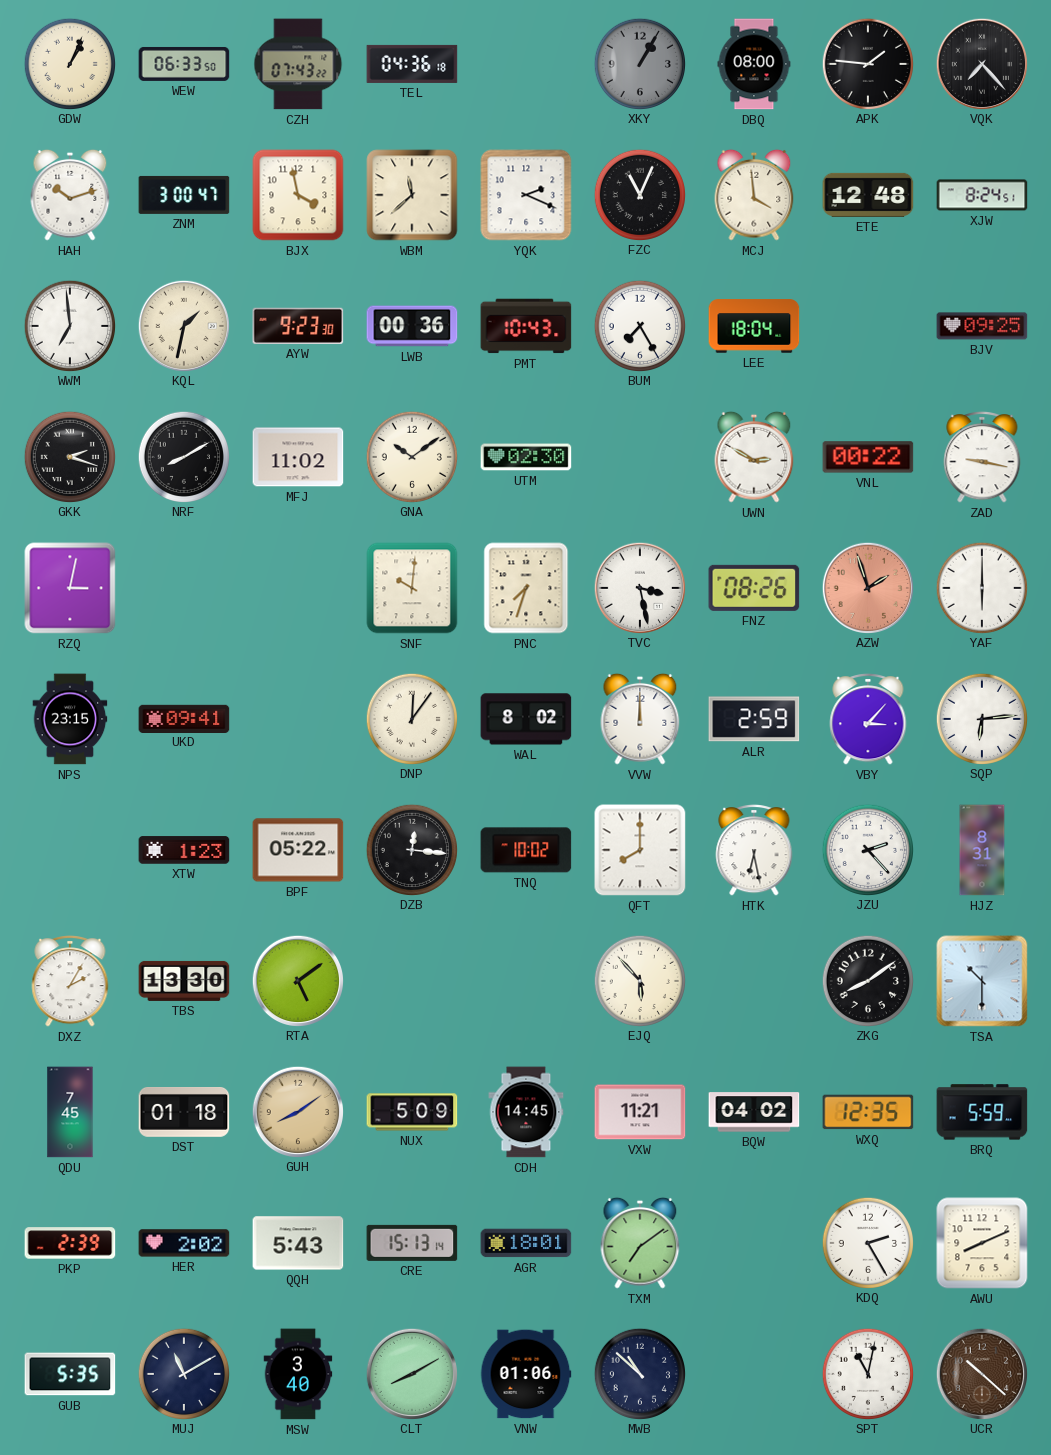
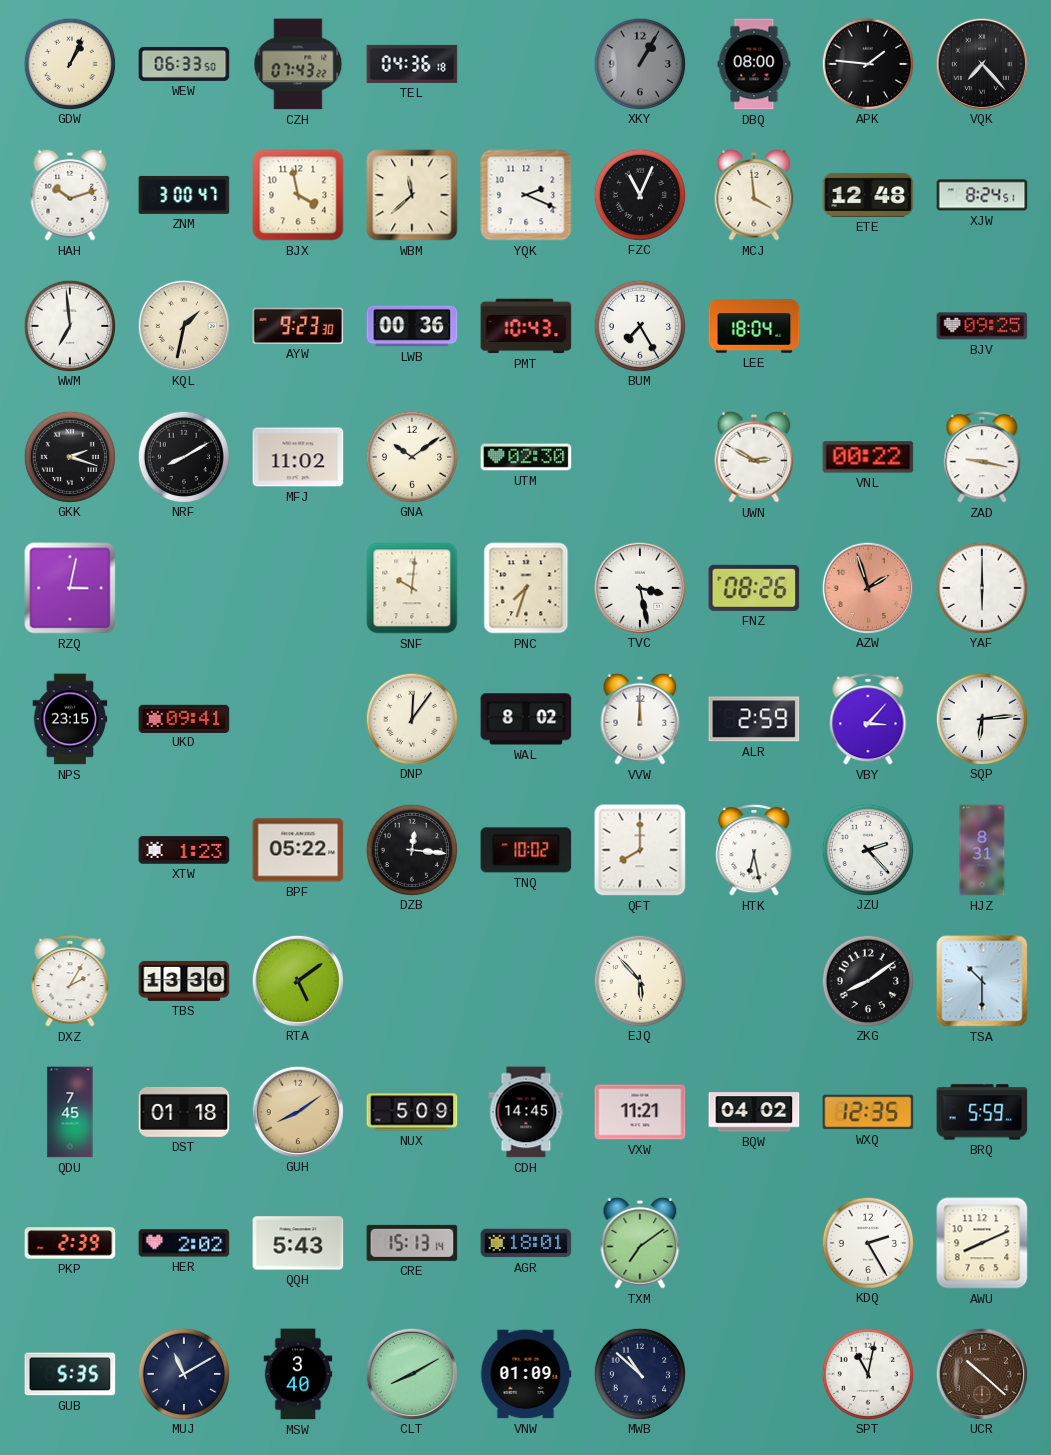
VNW: 01:06 -> 01:09
